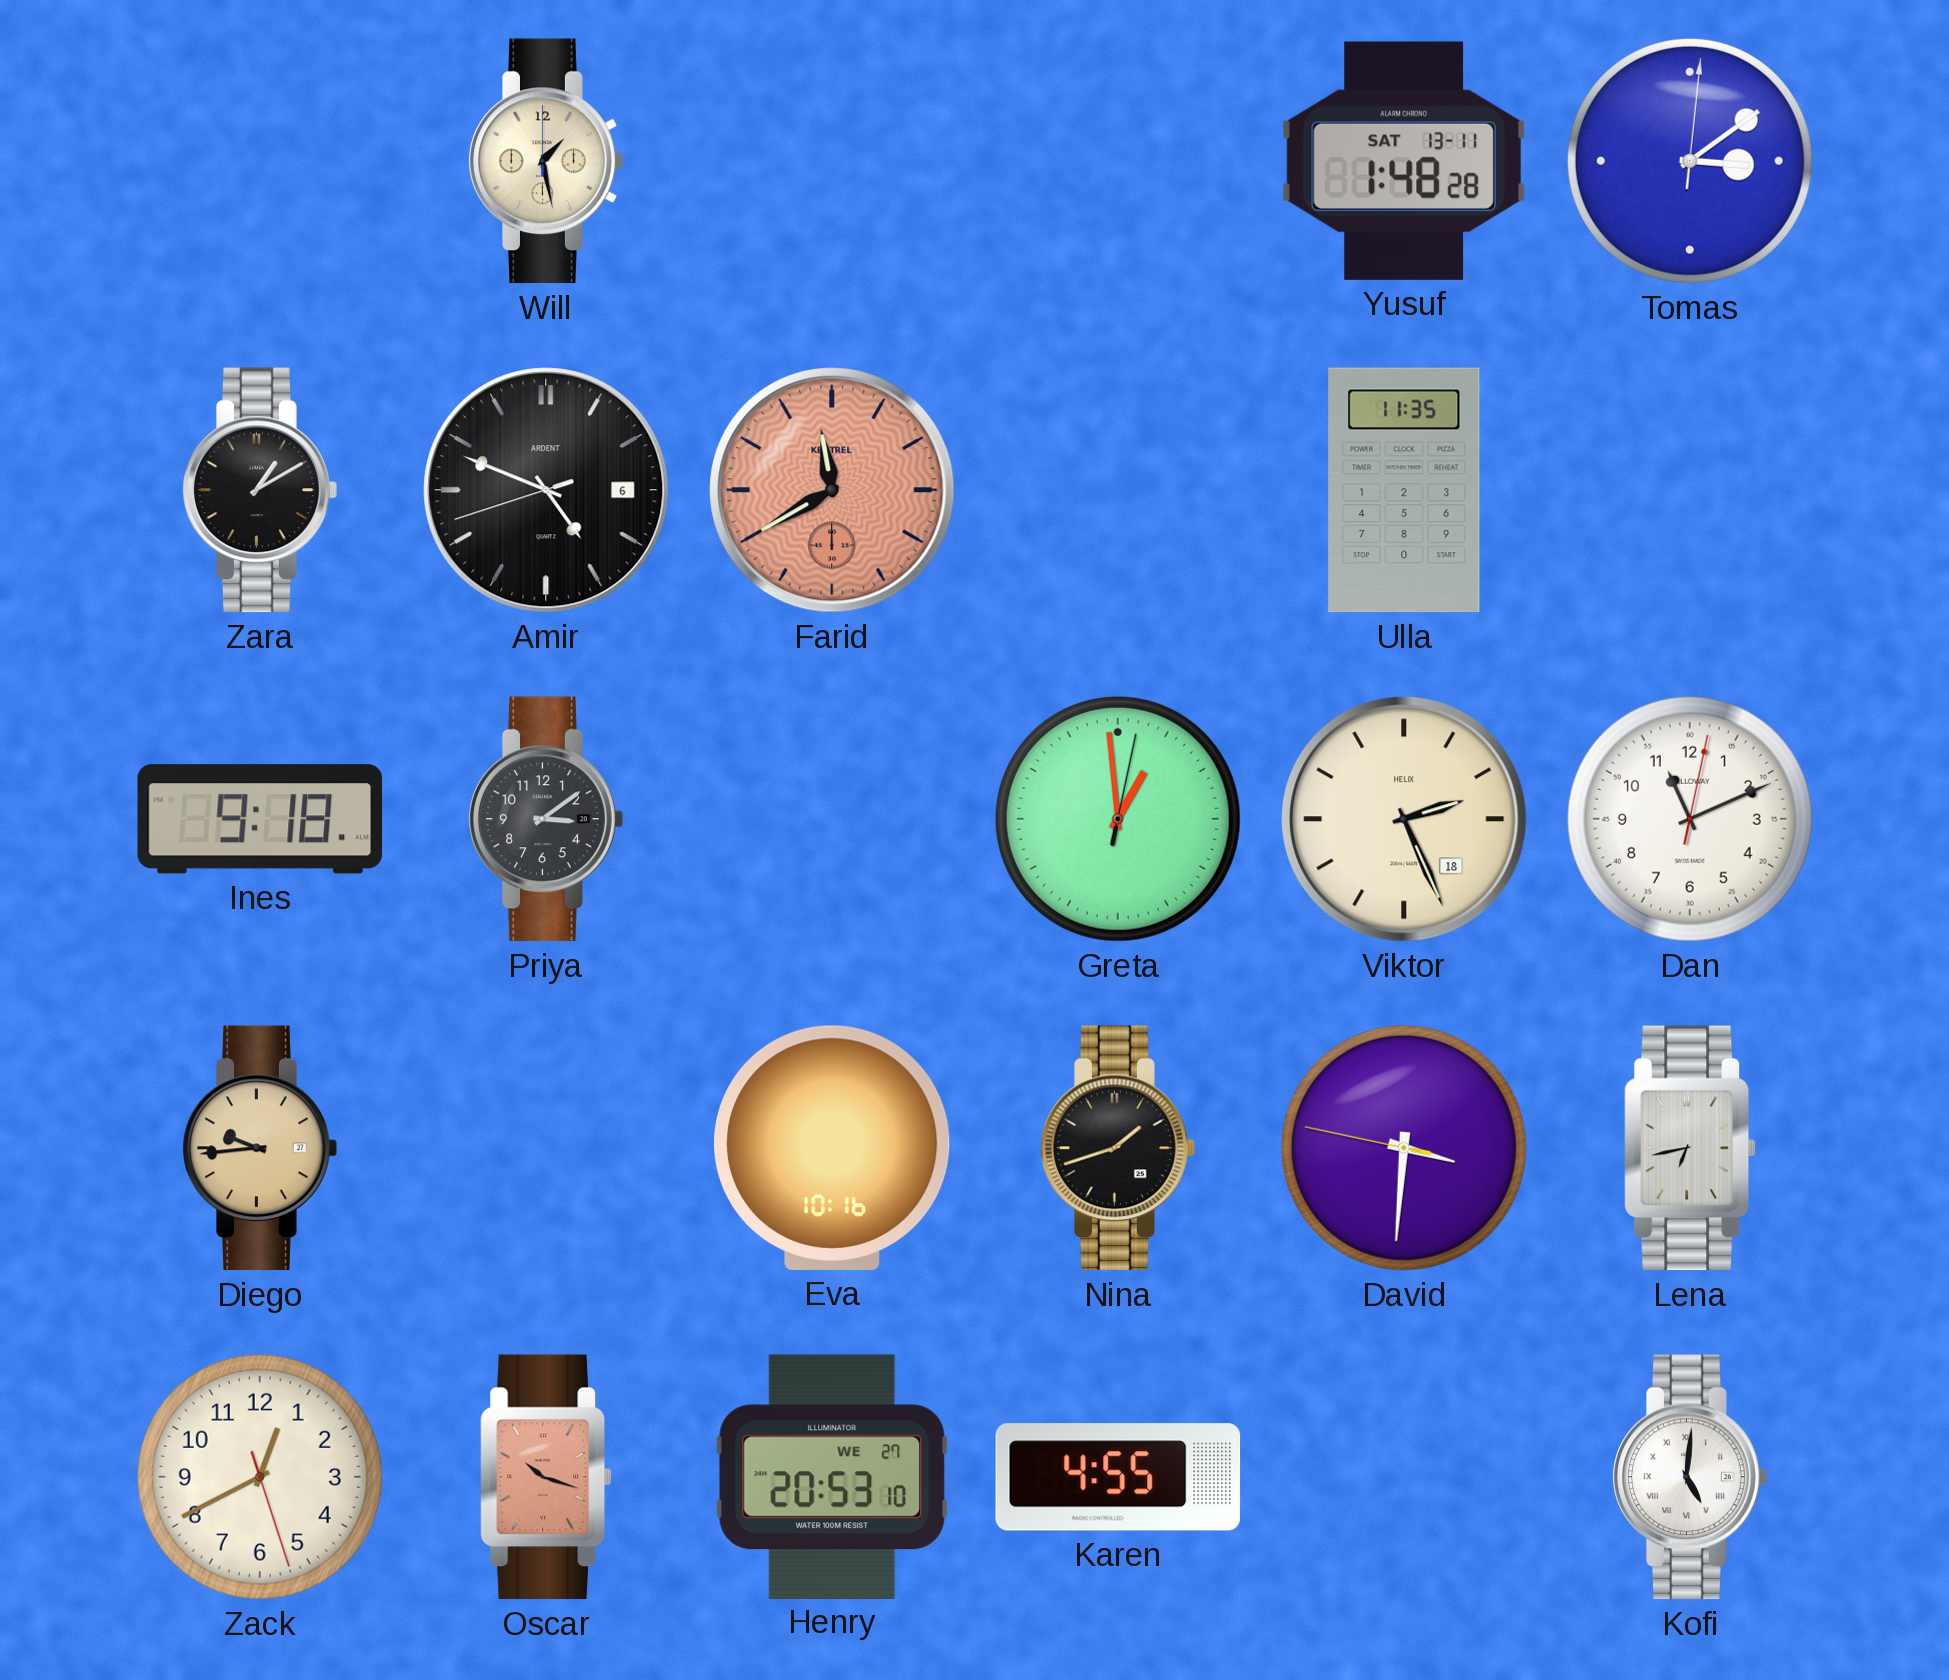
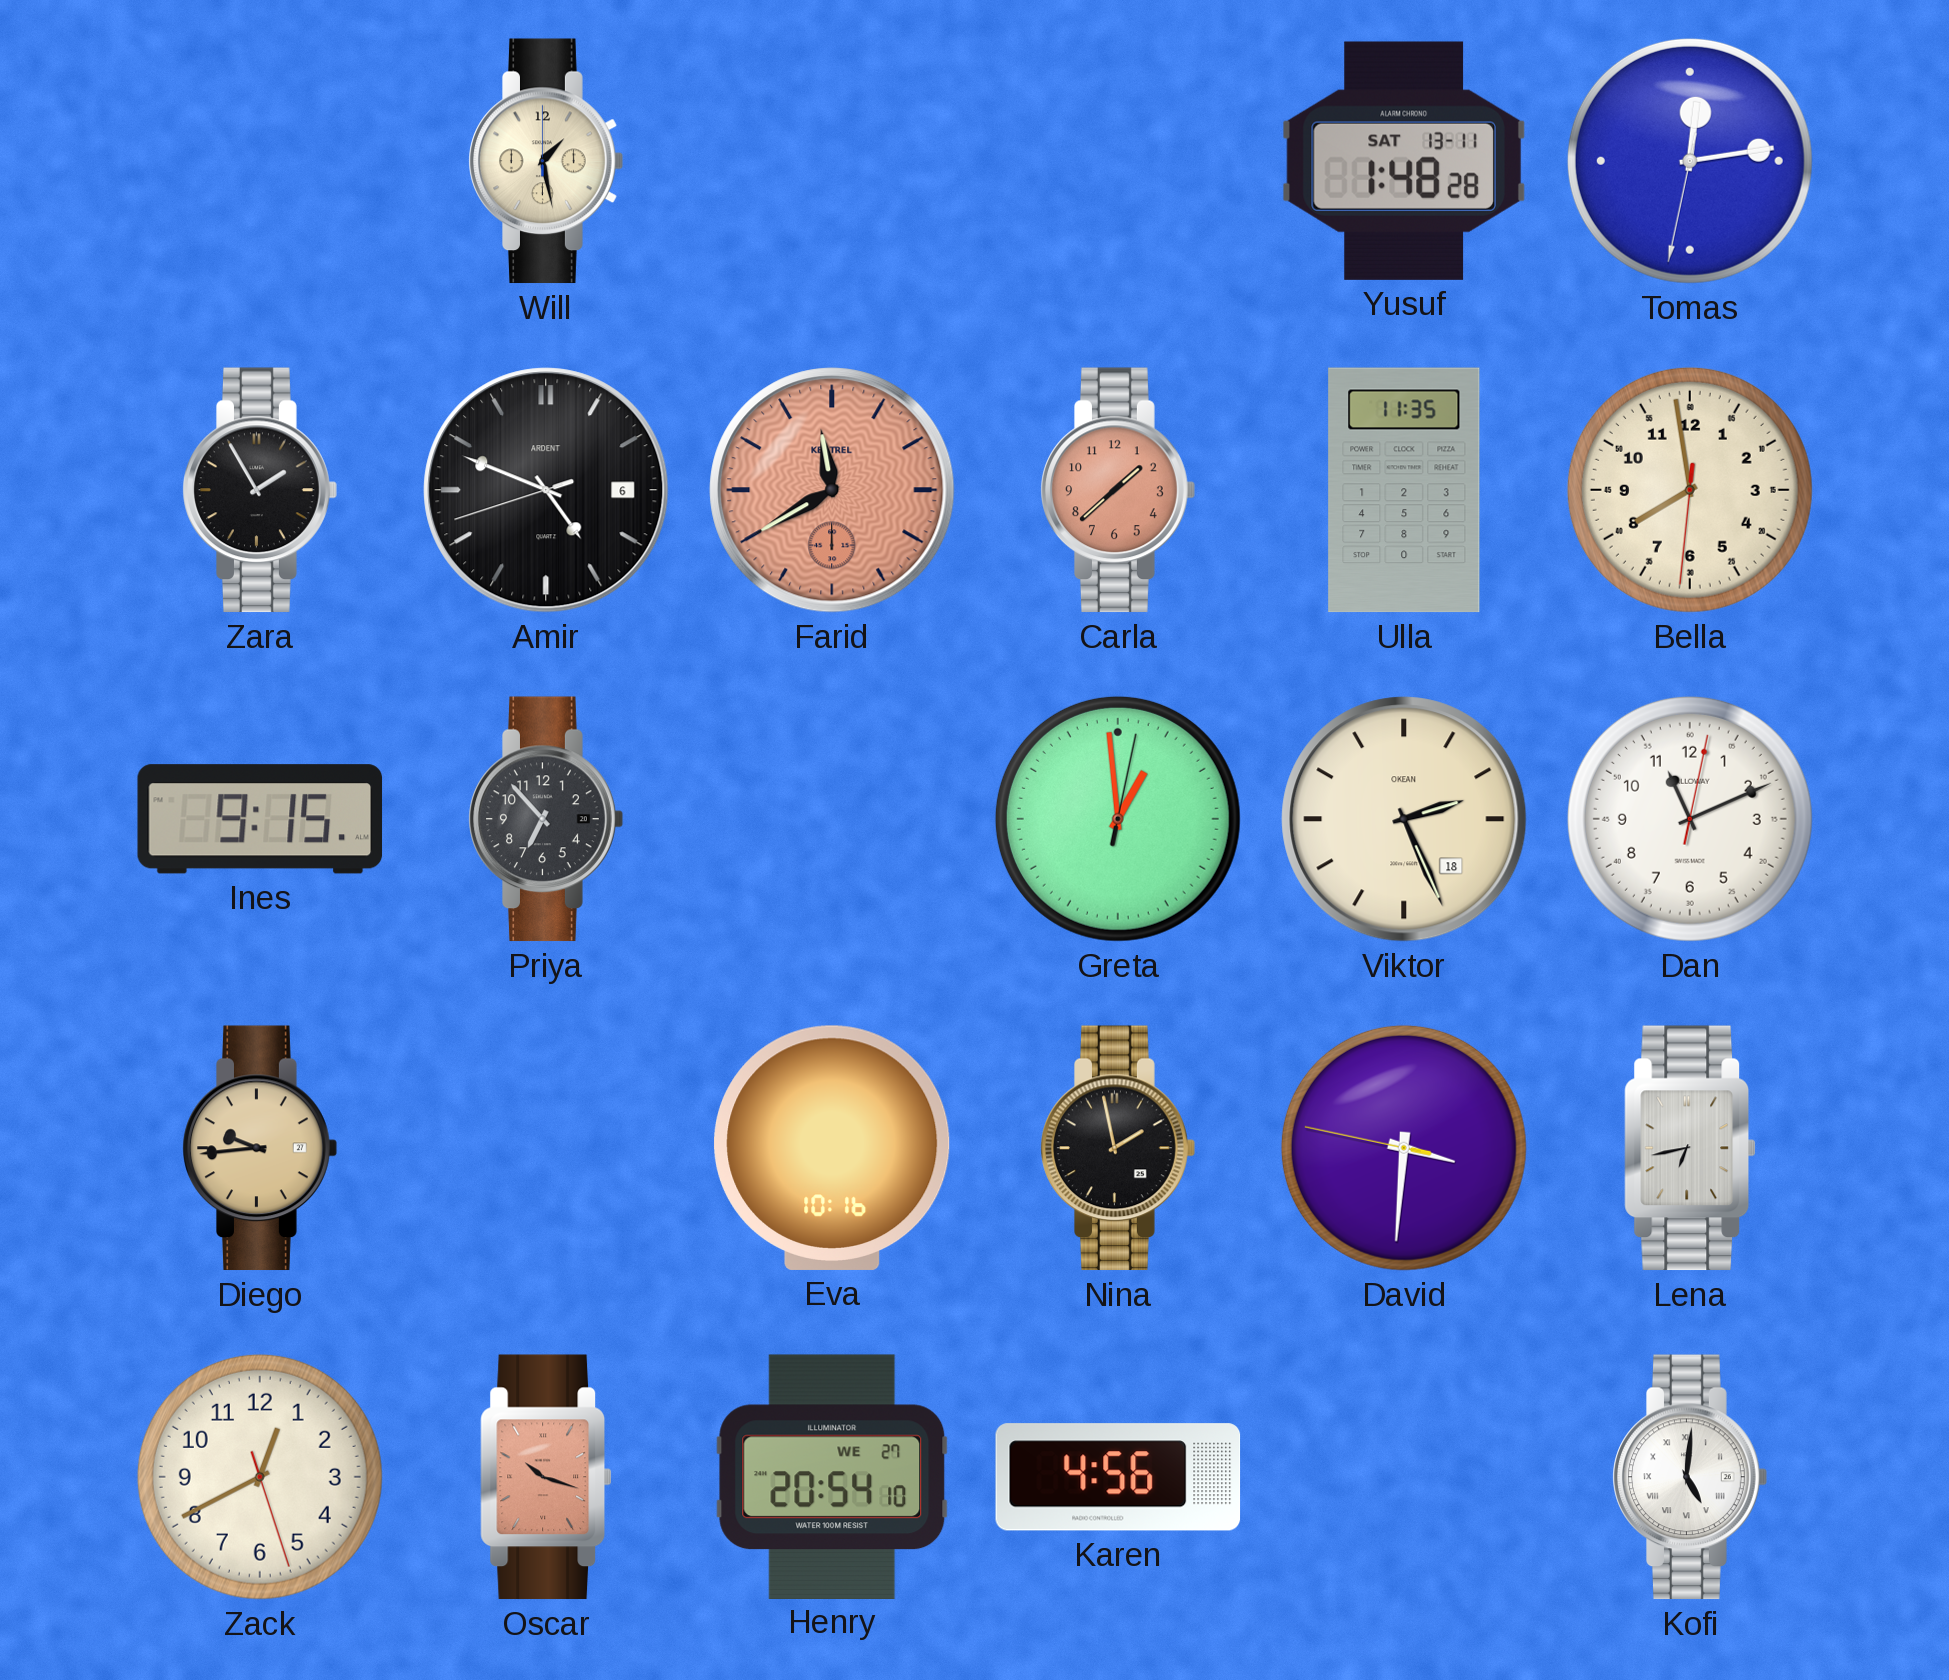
Tomas: 3:09 -> 12:13
Zara: 1:10 -> 1:55
Carla: none -> 1:38
Bella: none -> 7:58
Ines: 9:18 -> 9:15
Priya: 3:09 -> 6:53
Viktor brand: HELIX -> OKEAN
Nina: 1:42 -> 1:58
Henry: 20:53 -> 20:54
Karen: 4:55 -> 4:56
